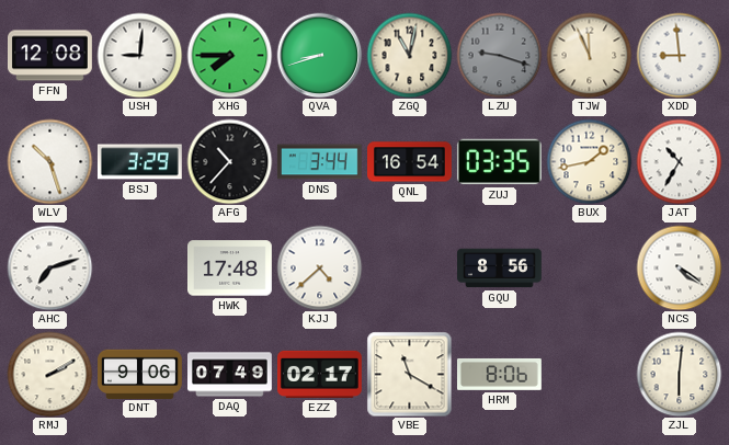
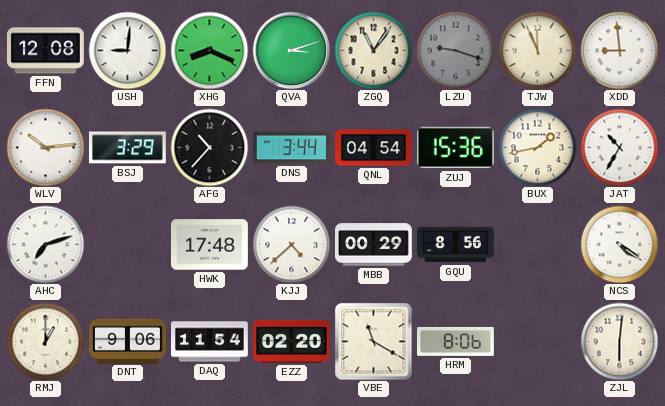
XHG: 7:45 -> 8:19
QVA: 8:42 -> 3:12
ZGQ: 11:02 -> 11:06
WLV: 10:27 -> 10:14
QNL: 16:54 -> 04:54
ZUJ: 03:35 -> 15:36
MBB: none -> 00:29
RMJ: 2:10 -> 1:00
DAQ: 07:49 -> 11:54
EZZ: 02:17 -> 02:20
